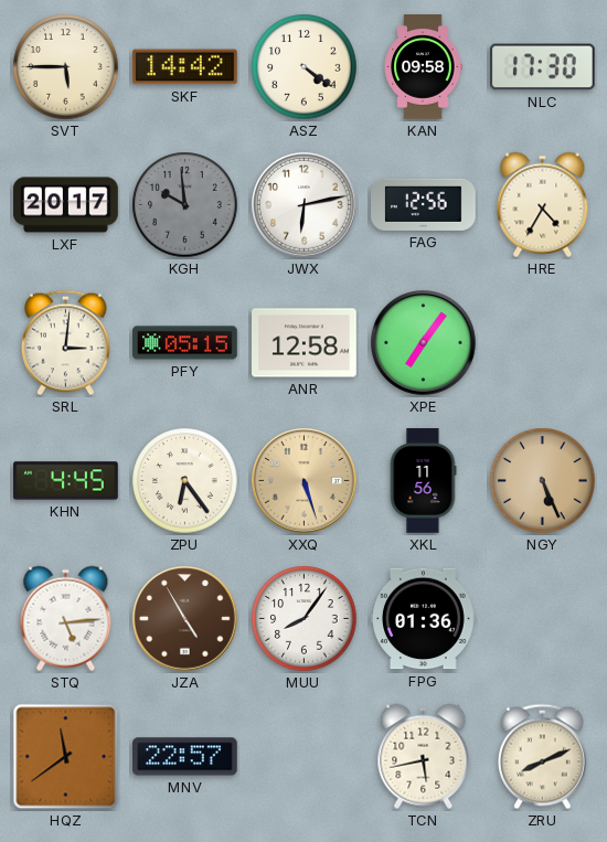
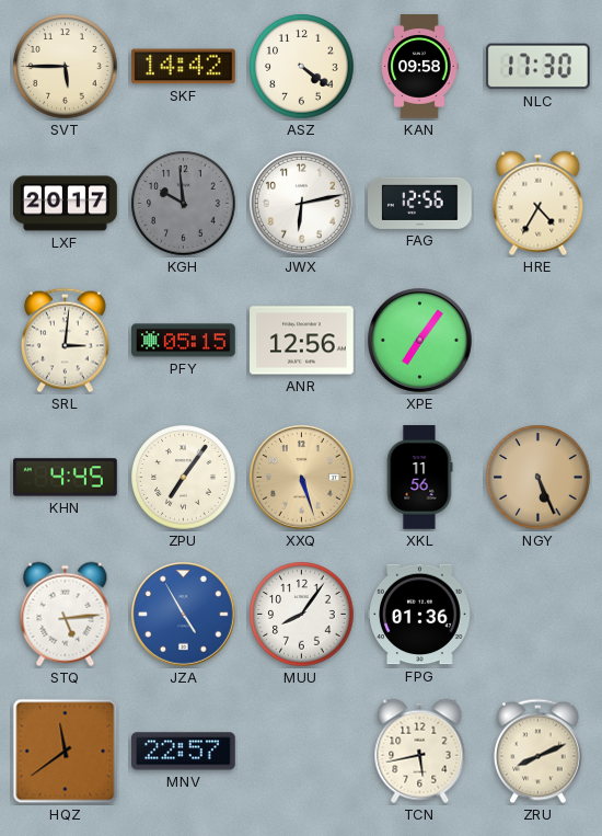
ANR: 12:58 -> 12:56
ZPU: 6:24 -> 7:06
JZA dial: brown -> blue
